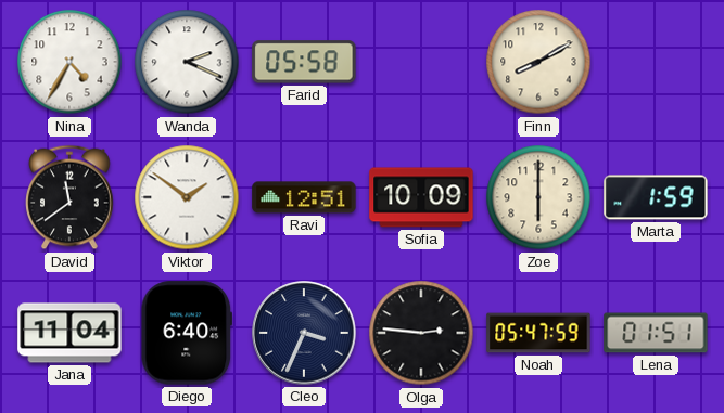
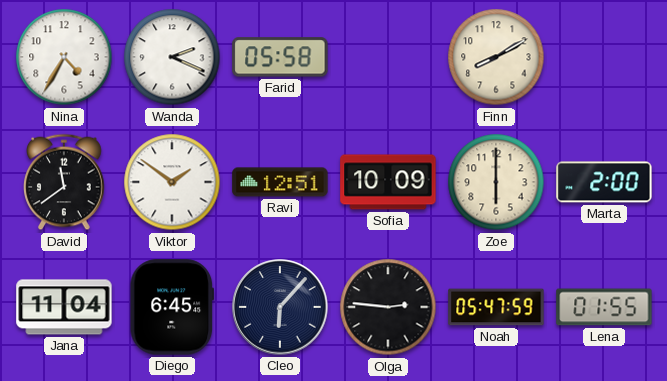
Marta: 1:59 -> 2:00
Diego: 6:40 -> 6:45
Cleo: 3:34 -> 6:07
Lena: 01:51 -> 01:55
